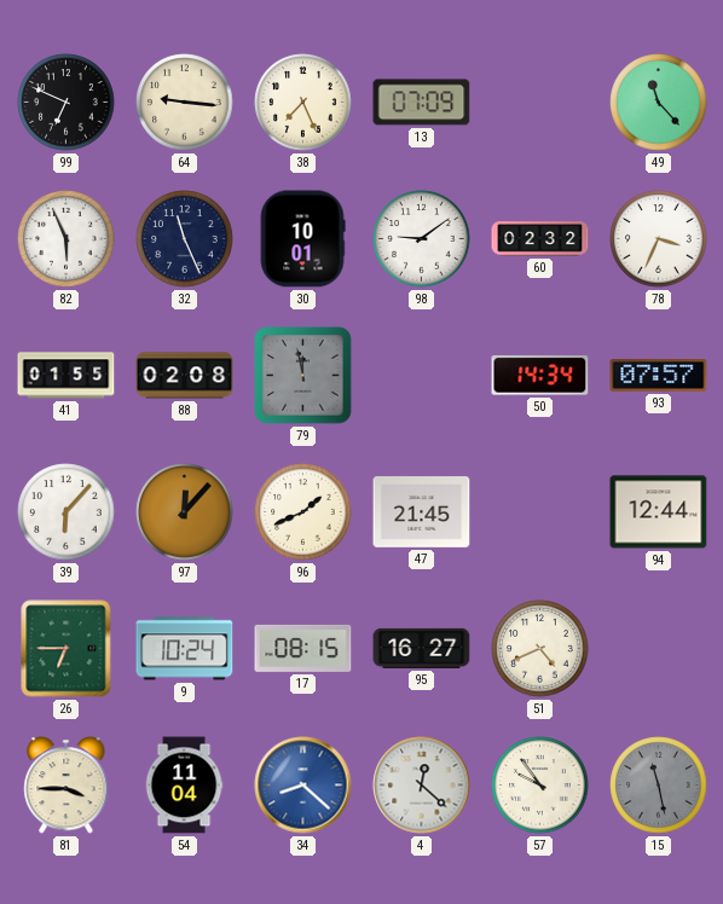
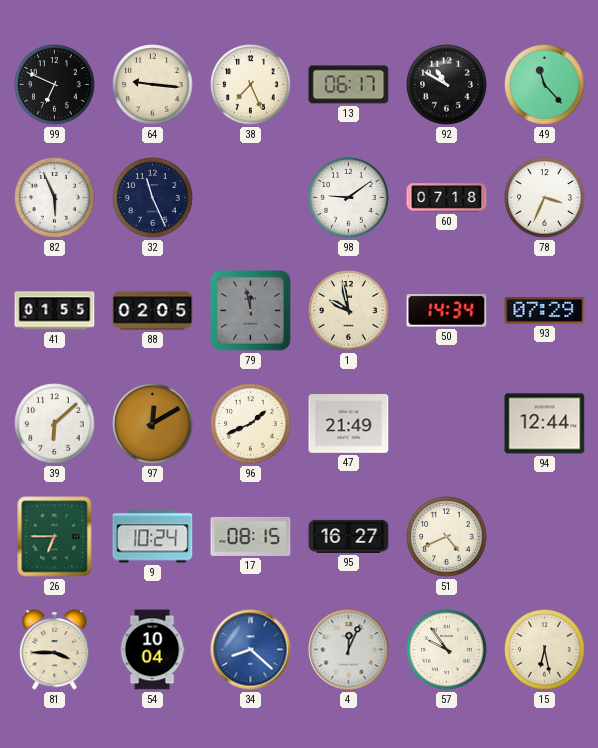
13: 07:09 -> 06:17
92: none -> 10:50
30: 10:01 -> none
60: 02:32 -> 07:18
88: 02:08 -> 02:05
1: none -> 9:58
93: 07:57 -> 07:29
39: 6:07 -> 6:08
97: 12:07 -> 12:10
47: 21:45 -> 21:49
54: 11:04 -> 10:04
4: 12:22 -> 12:04
15: 11:28 -> 6:28
15 dial: grey -> cream
